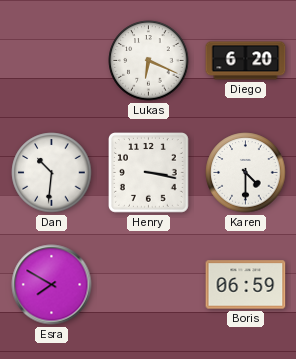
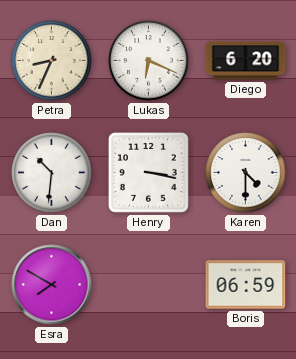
Petra: none -> 8:34
